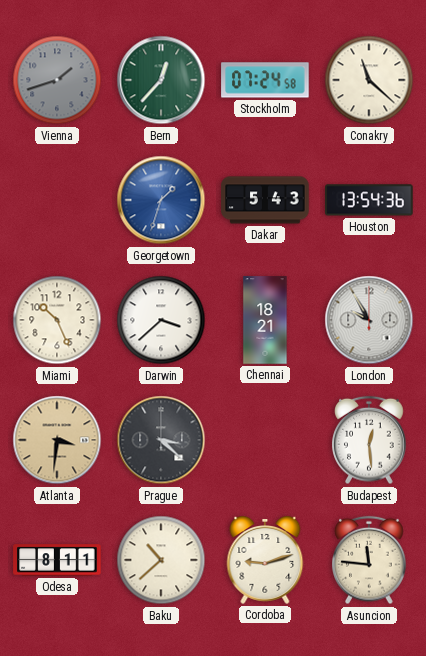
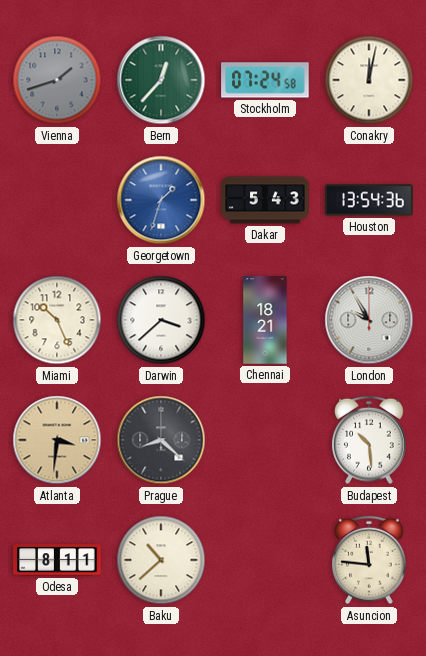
Conakry: 11:22 -> 12:02
Prague: 3:22 -> 8:22
Budapest: 12:29 -> 10:29
Cordoba: 9:12 -> none
